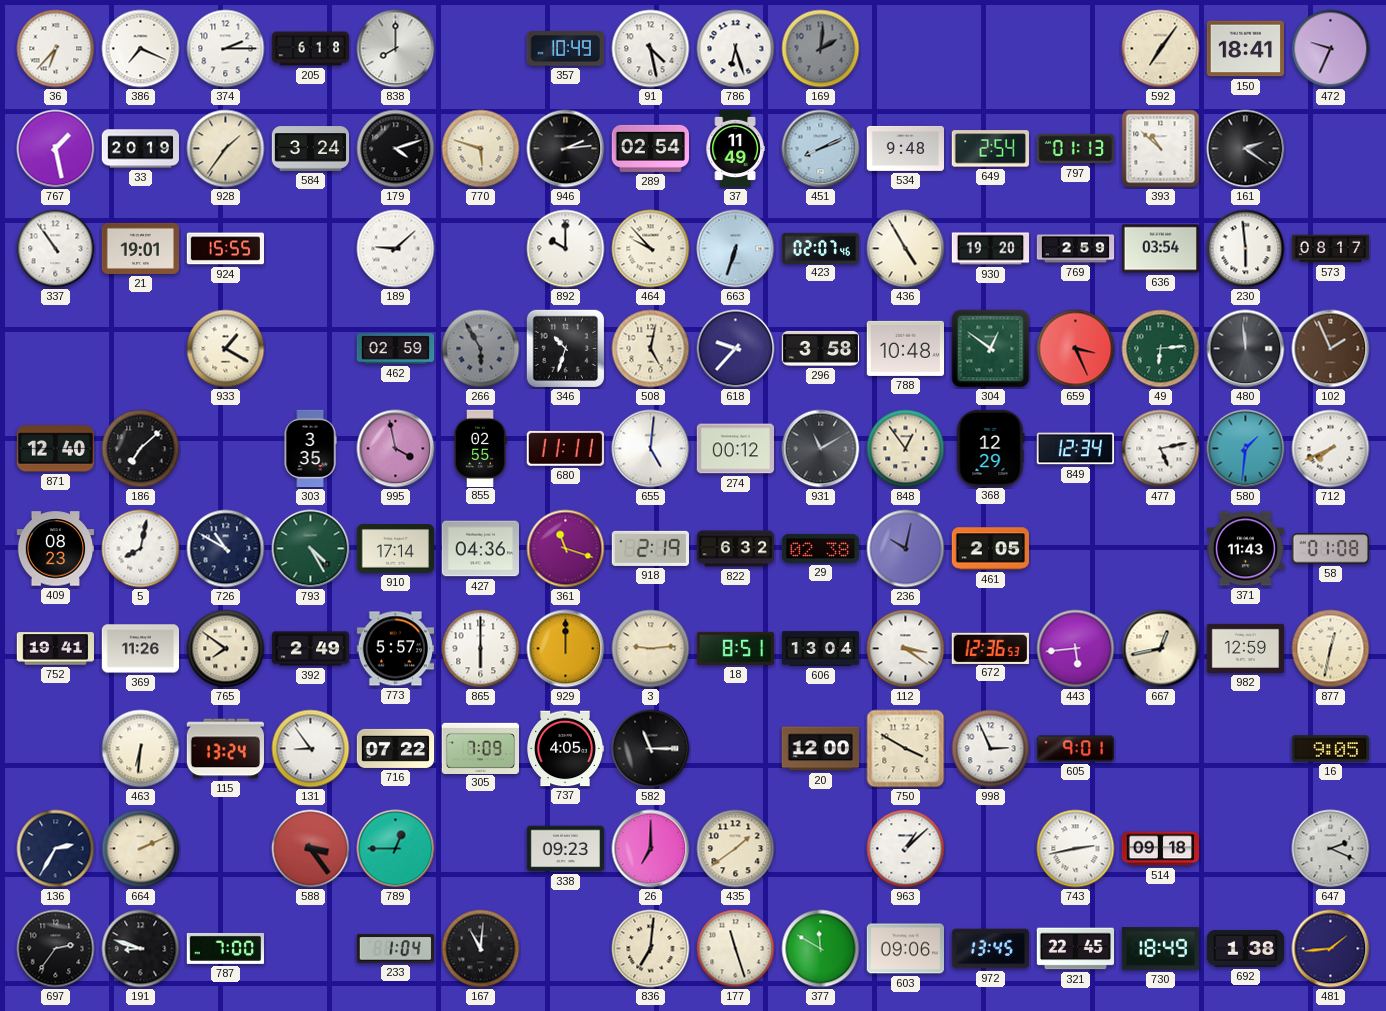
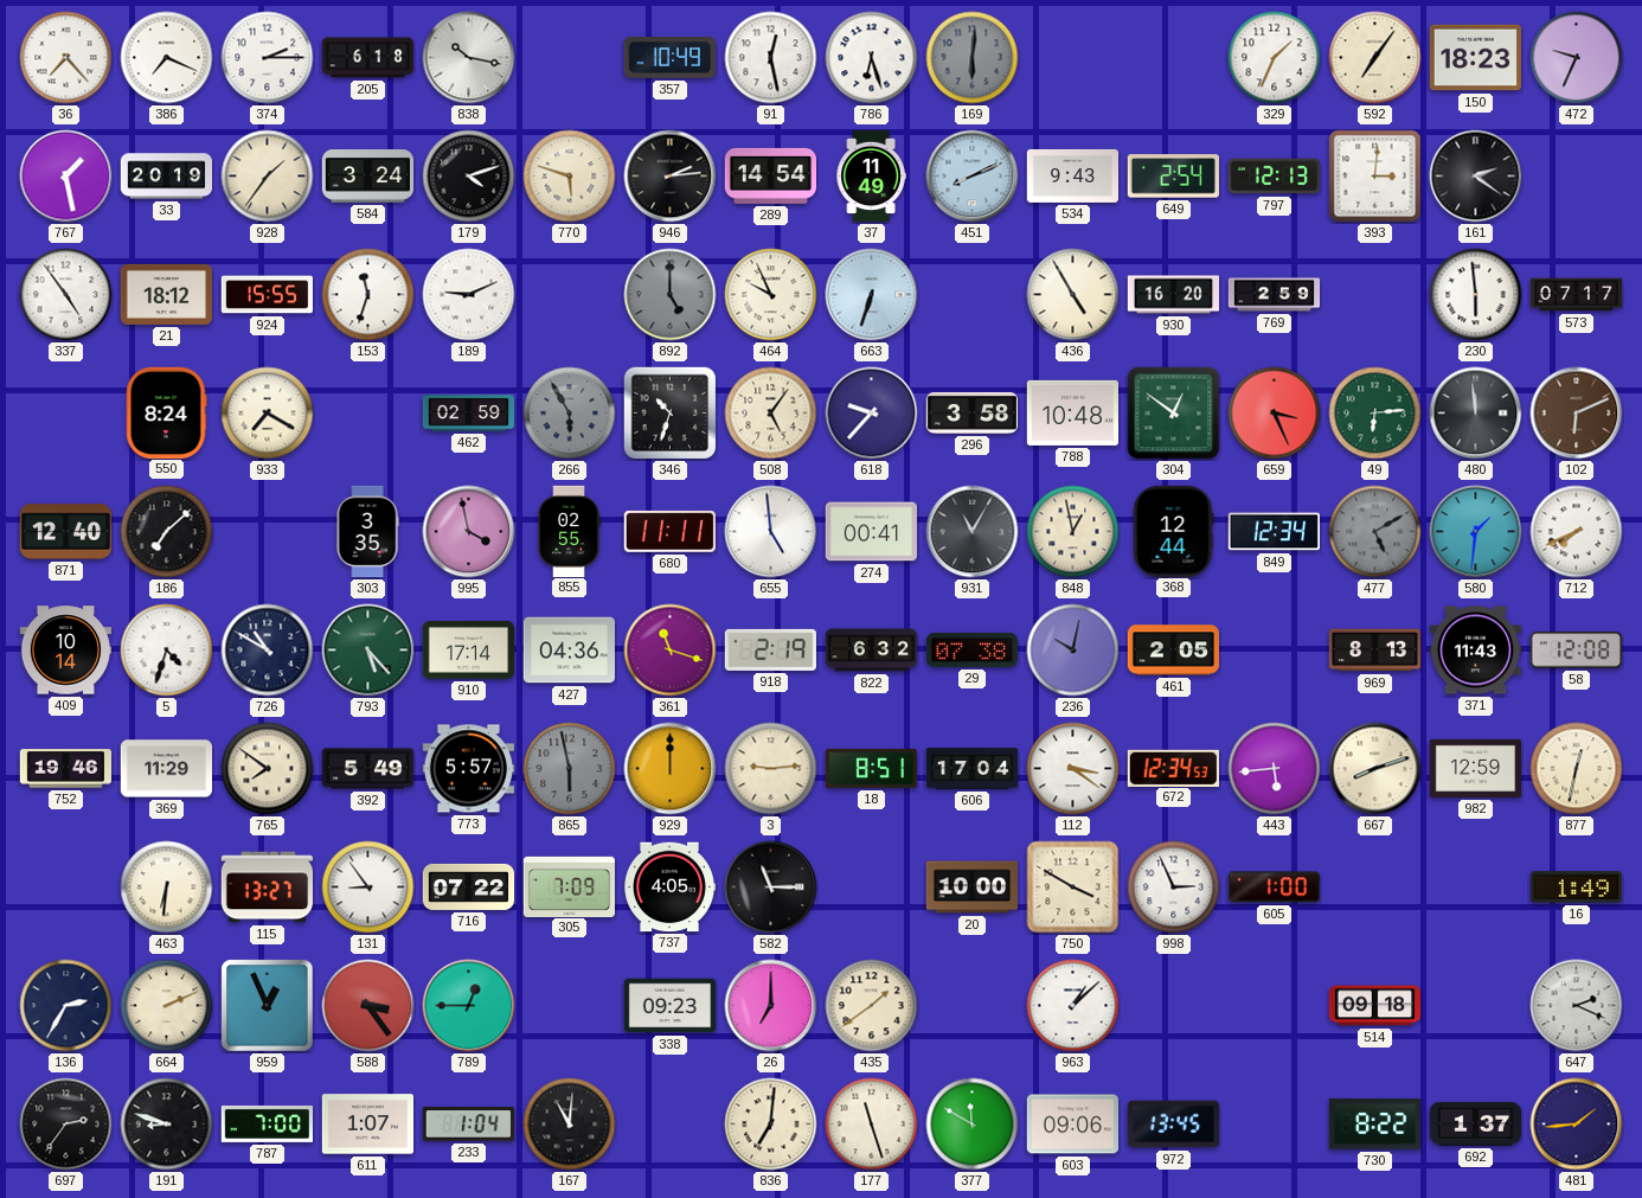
36: 6:37 -> 7:23
838: 8:00 -> 10:17
91: 4:28 -> 12:28
169: 2:01 -> 6:01
329: none -> 1:34
150: 18:41 -> 18:23
289: 02:54 -> 14:54
534: 9:48 -> 9:43
797: 01:13 -> 12:13
393: 10:52 -> 3:01
337: 10:54 -> 4:54
21: 19:01 -> 18:12
153: none -> 11:33
189: 9:08 -> 9:11
892: 10:00 -> 5:00
892 dial: white -> grey
464: 9:53 -> 9:56
423: 02:07 -> none
930: 19:20 -> 16:20
636: 03:54 -> none
573: 08:17 -> 07:17
550: none -> 8:24
933: 1:20 -> 7:20
508: 5:02 -> 5:06
102: 1:56 -> 6:11
655: 5:01 -> 4:59
274: 00:12 -> 00:41
931: 11:10 -> 11:05
848: 12:54 -> 12:58
368: 12:29 -> 12:44
477: 5:13 -> 5:10
477 dial: white -> grey
409: 08:23 -> 10:14
5: 8:02 -> 4:33
793: 4:25 -> 5:23
29: 02:38 -> 07:38
969: none -> 8:13
58: 01:08 -> 12:08
752: 19:41 -> 19:46
369: 11:26 -> 11:29
392: 2:49 -> 5:49
865: 6:00 -> 5:58
865 dial: white -> grey
606: 13:04 -> 17:04
672: 12:36 -> 12:34
667: 12:43 -> 8:12
115: 13:24 -> 13:27
20: 12:00 -> 10:00
605: 9:01 -> 1:00
16: 9:05 -> 1:49
959: none -> 12:56
743: 2:43 -> none
611: none -> 1:07
321: 22:45 -> none
730: 18:49 -> 8:22
692: 1:38 -> 1:37
